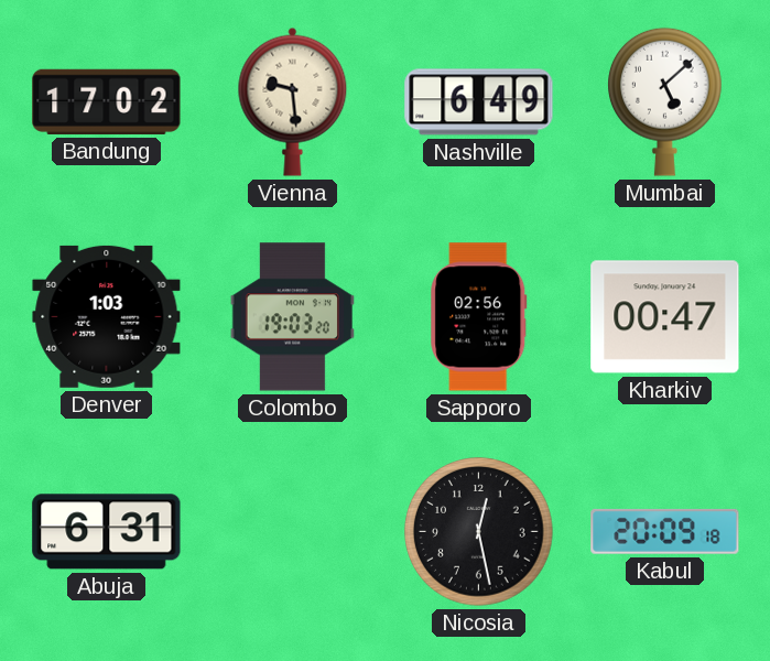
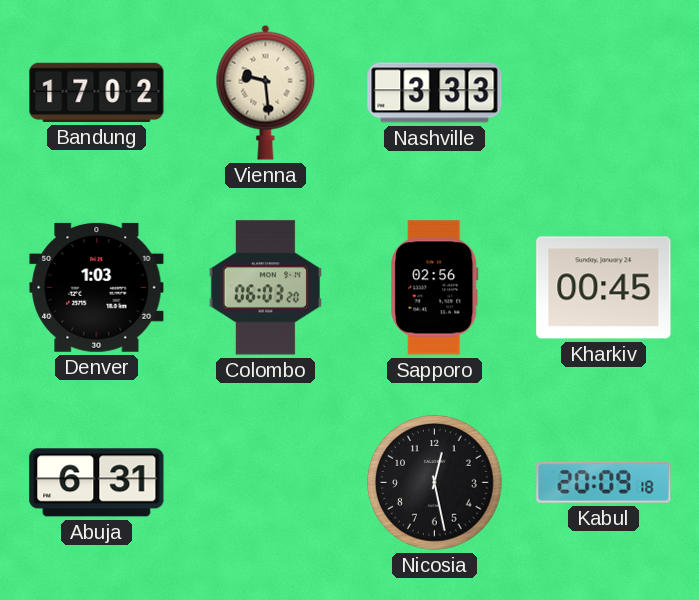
Nashville: 6:49 -> 3:33
Mumbai: 5:08 -> none
Colombo: 19:03 -> 06:03
Kharkiv: 00:47 -> 00:45
